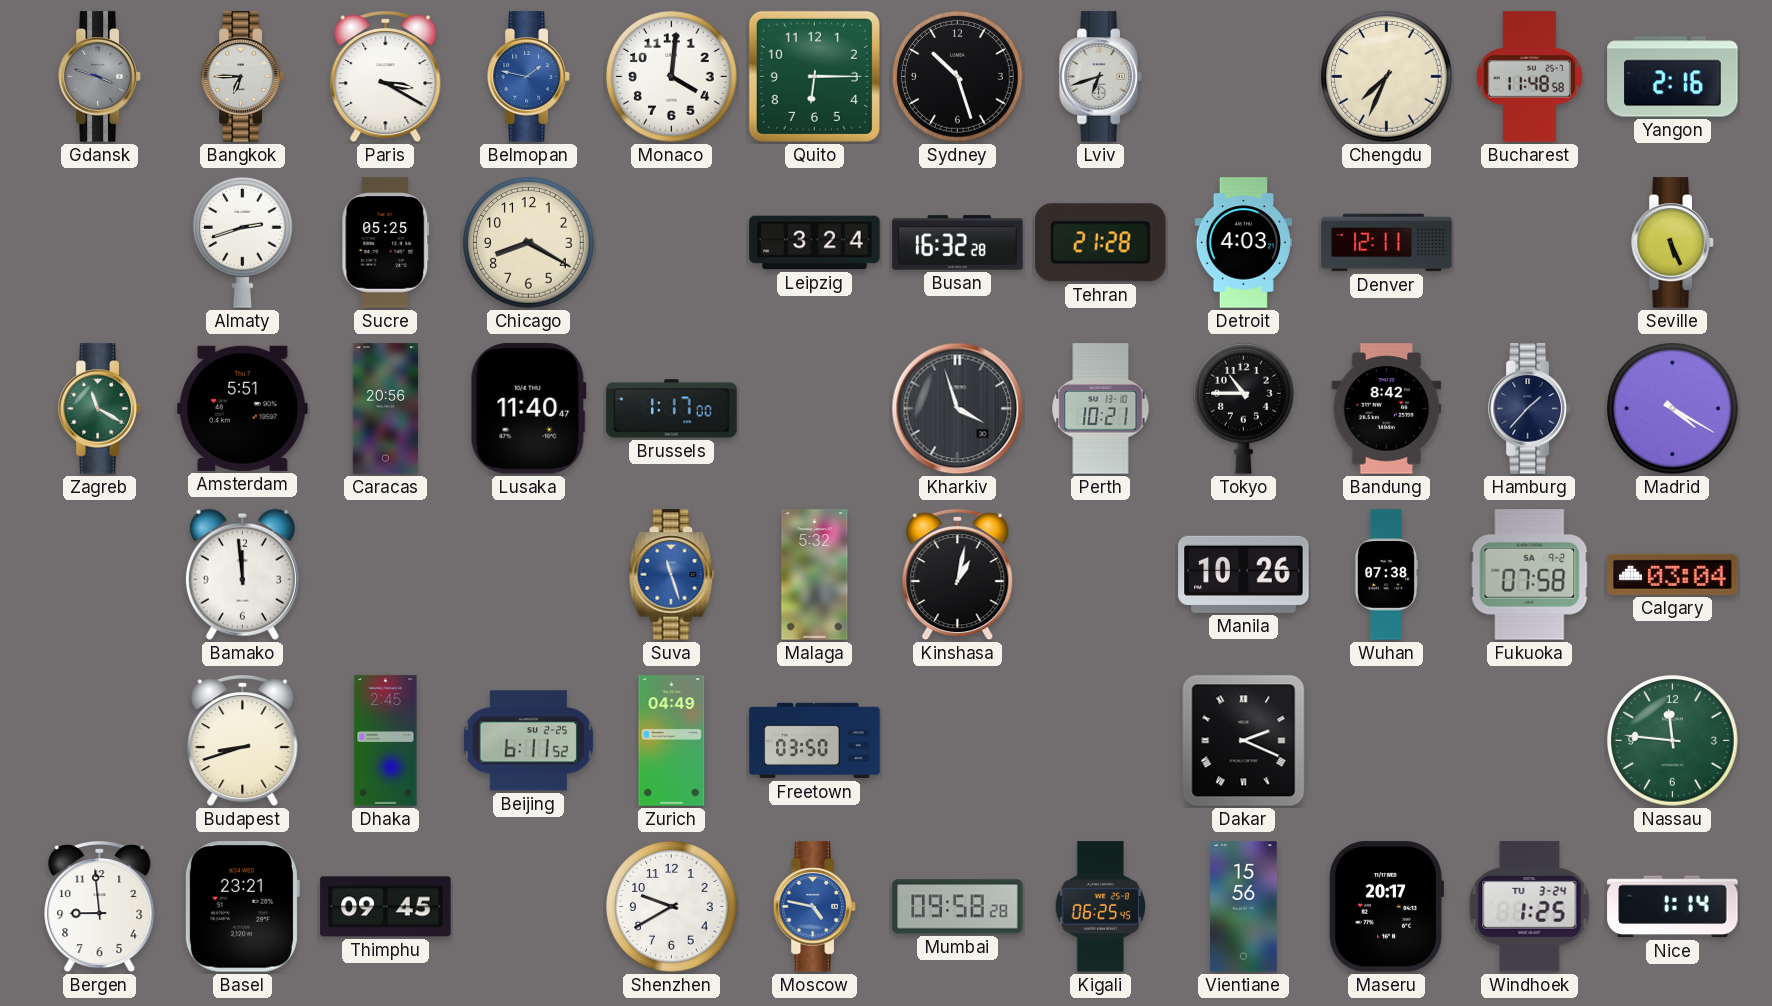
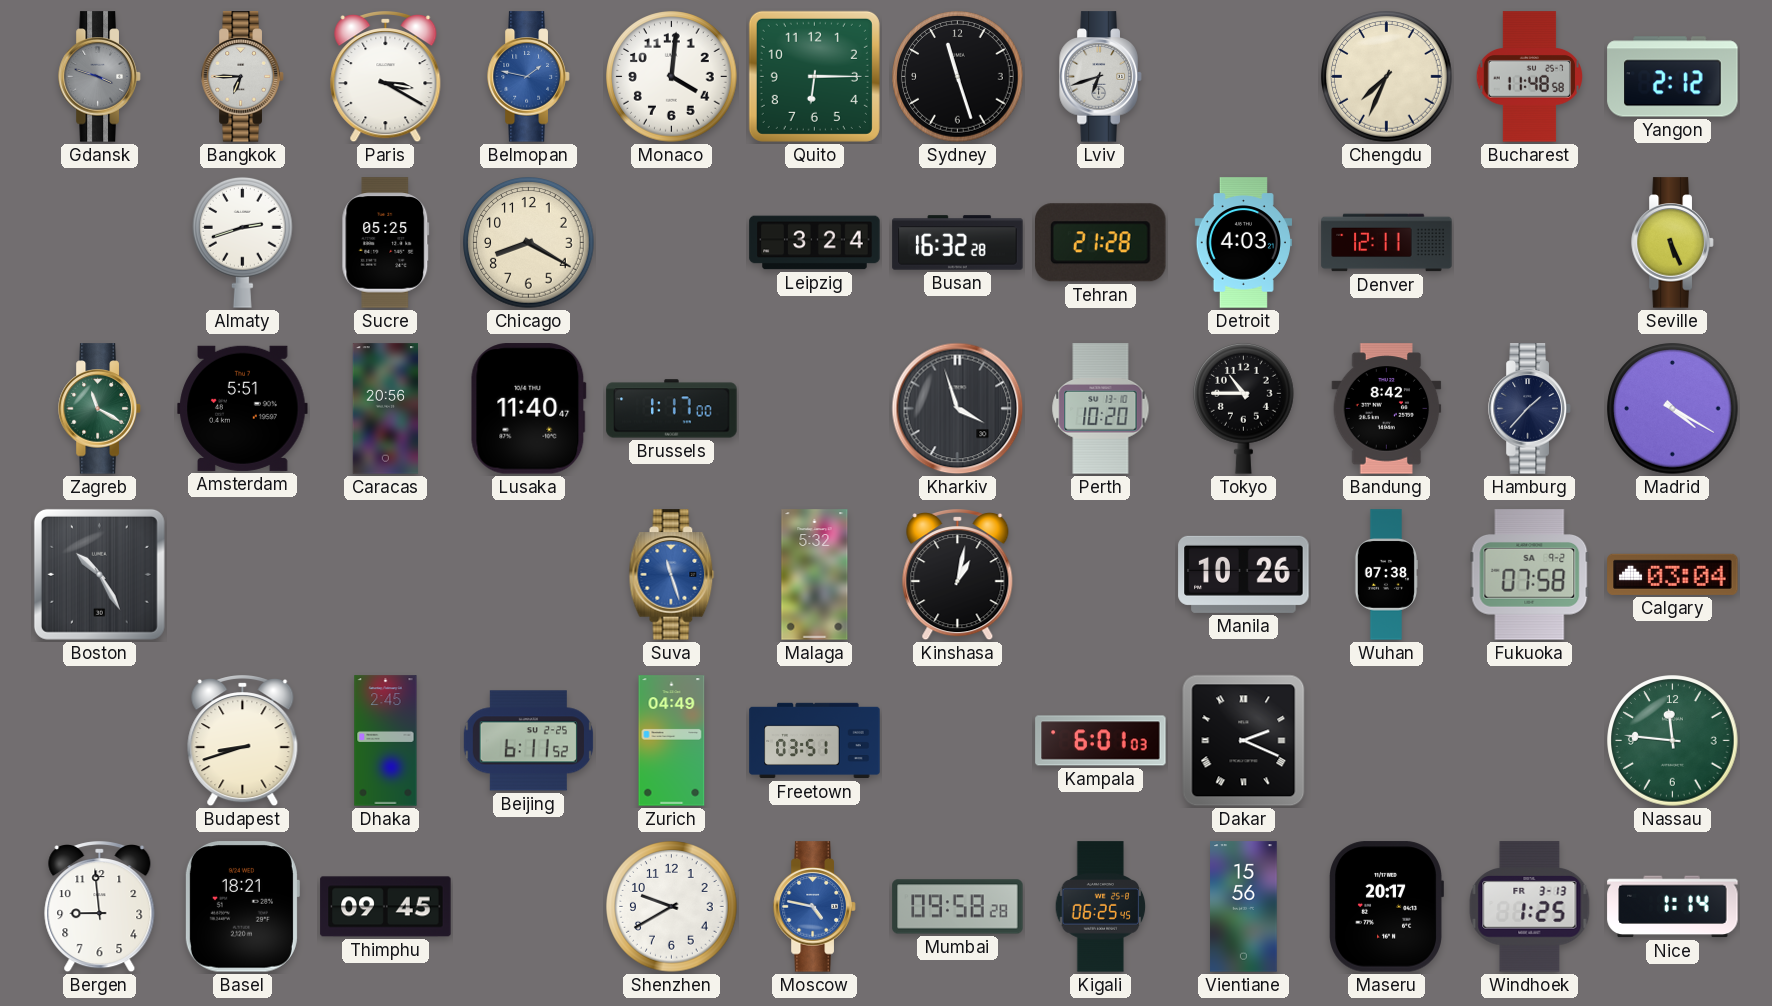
Sydney: 10:27 -> 11:27
Yangon: 2:16 -> 2:12
Perth: 10:21 -> 10:20
Boston: none -> 10:25
Bamako: 11:59 -> none
Freetown: 03:50 -> 03:51
Kampala: none -> 6:01
Basel: 23:21 -> 18:21
Windhoek date: TU 3-24 -> FR 3-13
